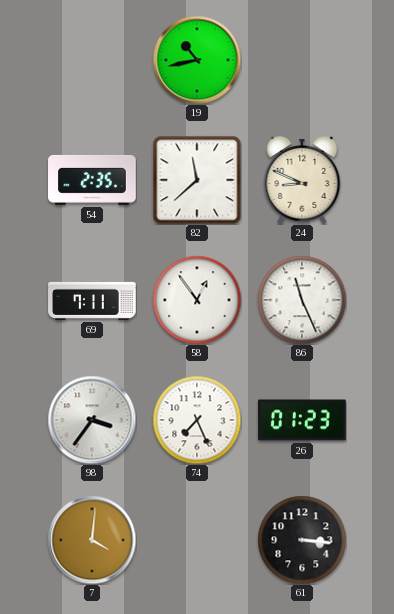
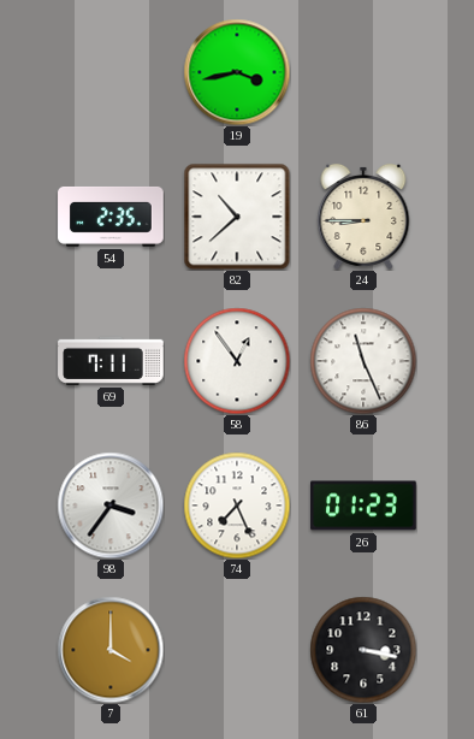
19: 10:43 -> 3:43
82: 11:38 -> 10:38
24: 8:49 -> 8:45
7: 4:01 -> 4:00
61: 3:16 -> 3:17
